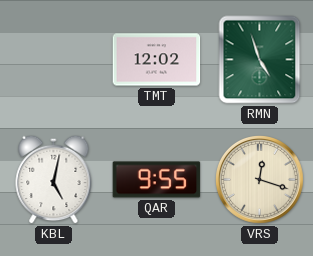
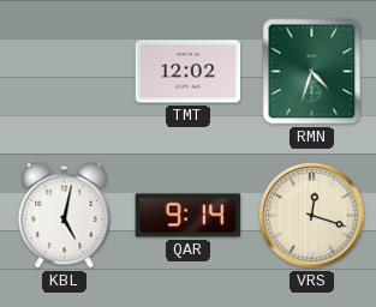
RMN: 4:57 -> 4:33
QAR: 9:55 -> 9:14
